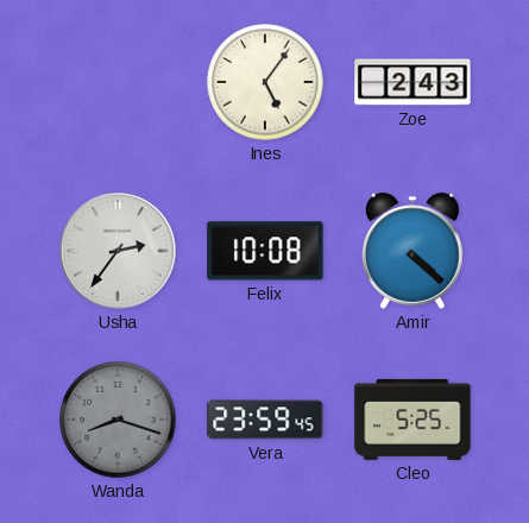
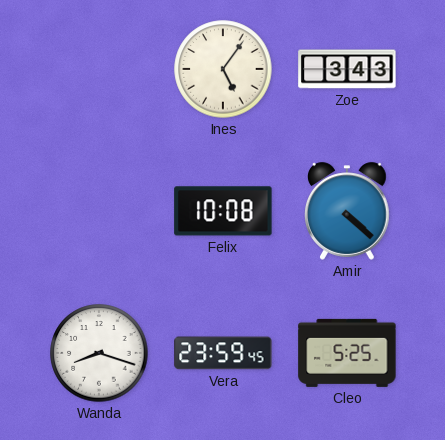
Zoe: 2:43 -> 3:43
Usha: 2:36 -> none
Wanda dial: grey -> white
